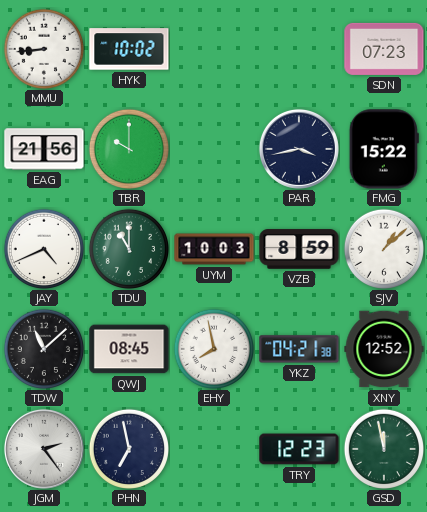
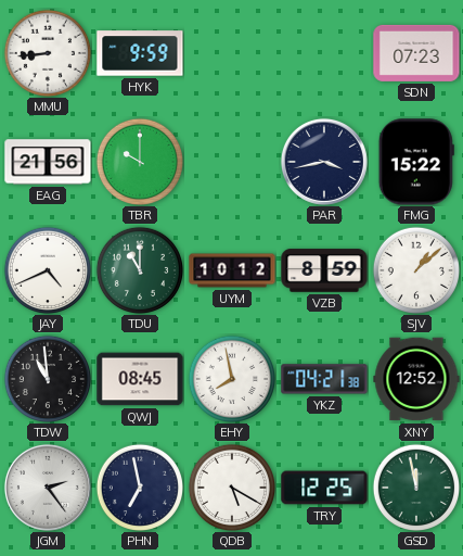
HYK: 10:02 -> 9:59
UYM: 10:03 -> 10:12
TDW: 11:08 -> 10:59
QDB: none -> 5:20
TRY: 12:23 -> 12:25
